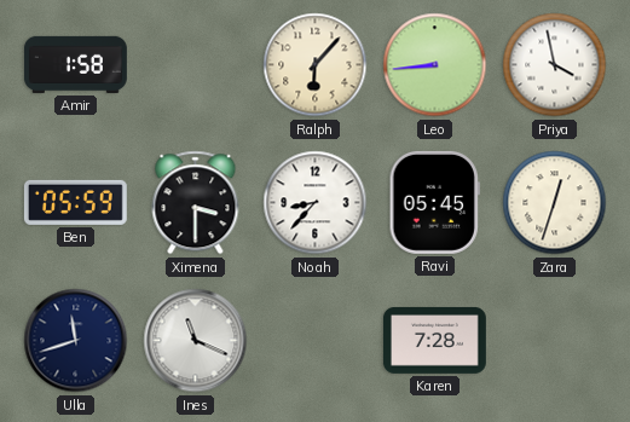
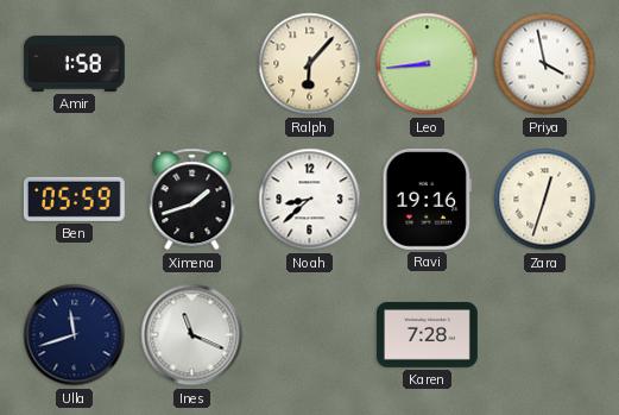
Ximena: 3:30 -> 1:42
Noah: 8:37 -> 8:38
Ravi: 05:45 -> 19:16
